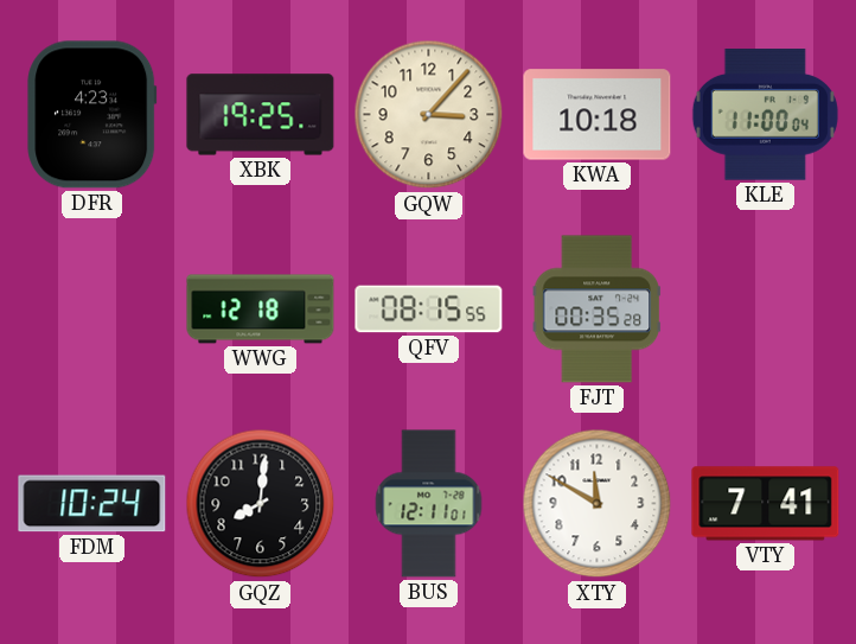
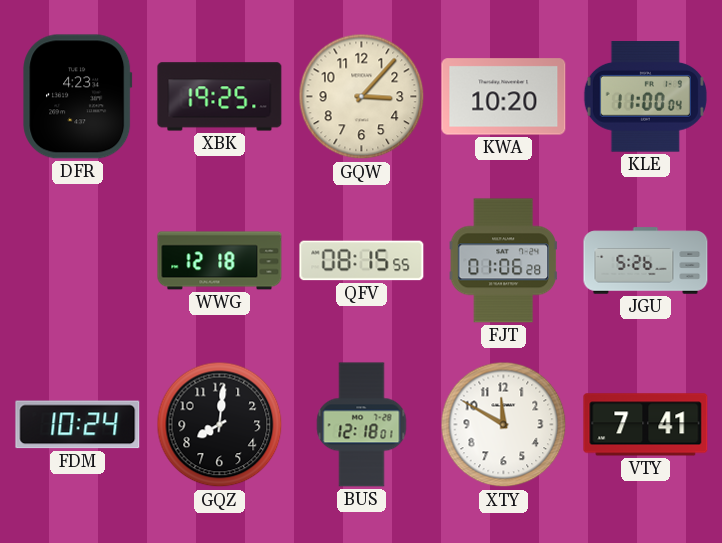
KWA: 10:18 -> 10:20
FJT: 00:35 -> 01:06
JGU: none -> 5:26
BUS: 12:11 -> 12:18
